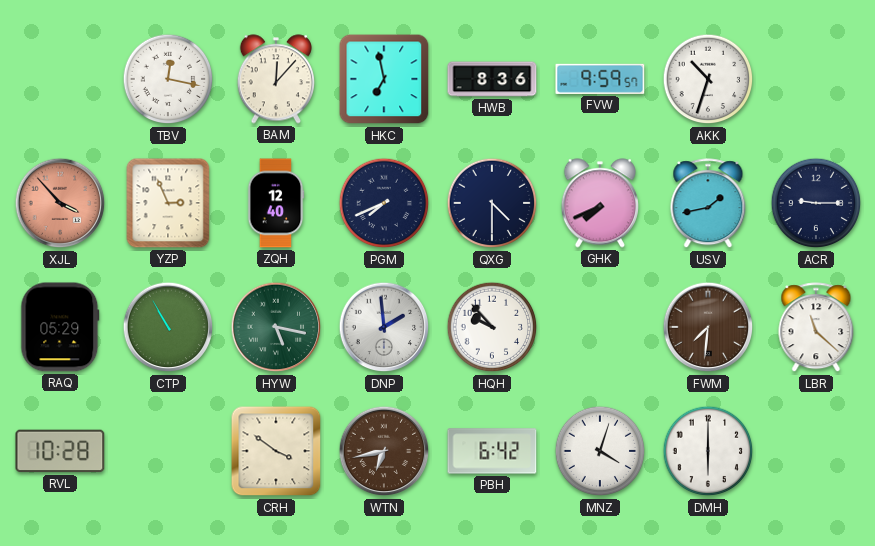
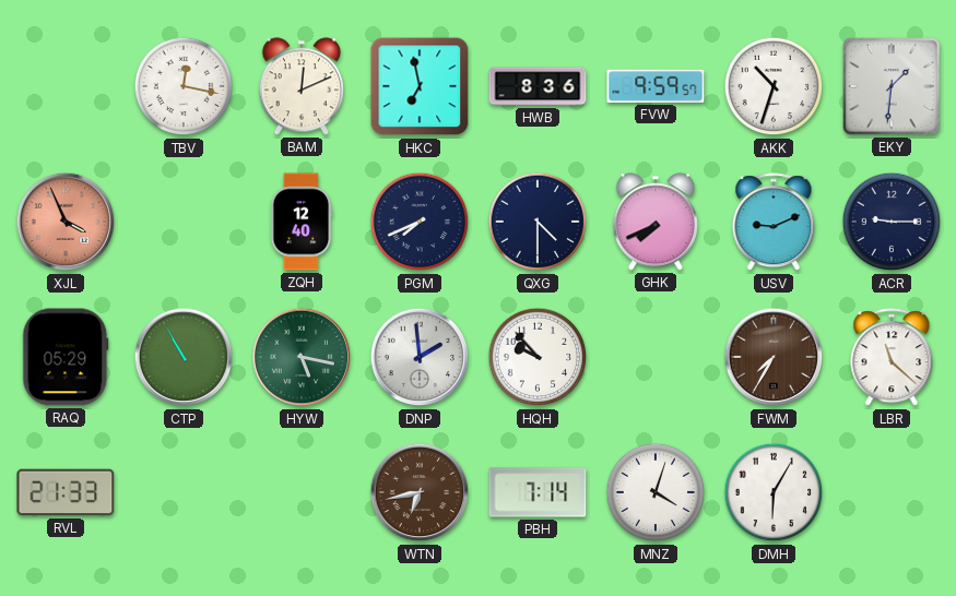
BAM: 12:07 -> 12:11
EKY: none -> 1:31
XJL: 3:53 -> 3:56
YZP: 2:56 -> none
USV: 1:43 -> 9:11
FWM: 7:31 -> 7:35
RVL: 10:28 -> 21:33
CRH: 3:51 -> none
PBH: 6:42 -> 7:14
DMH: 6:00 -> 6:05
